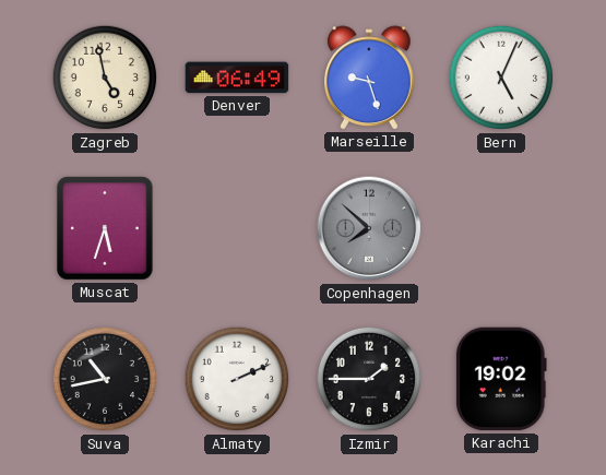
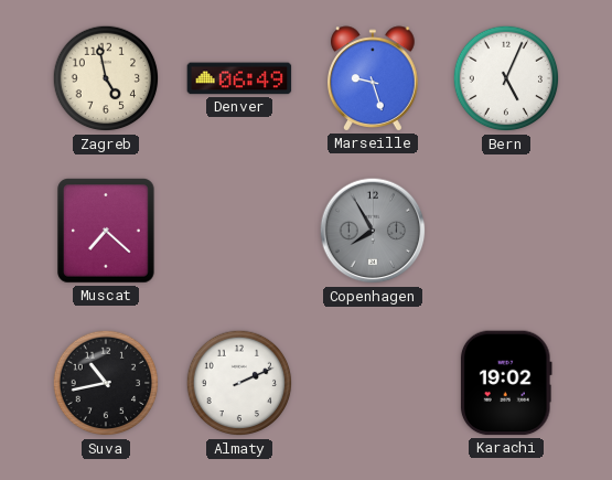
Muscat: 5:33 -> 7:22
Copenhagen: 7:52 -> 7:55
Izmir: 1:45 -> none
